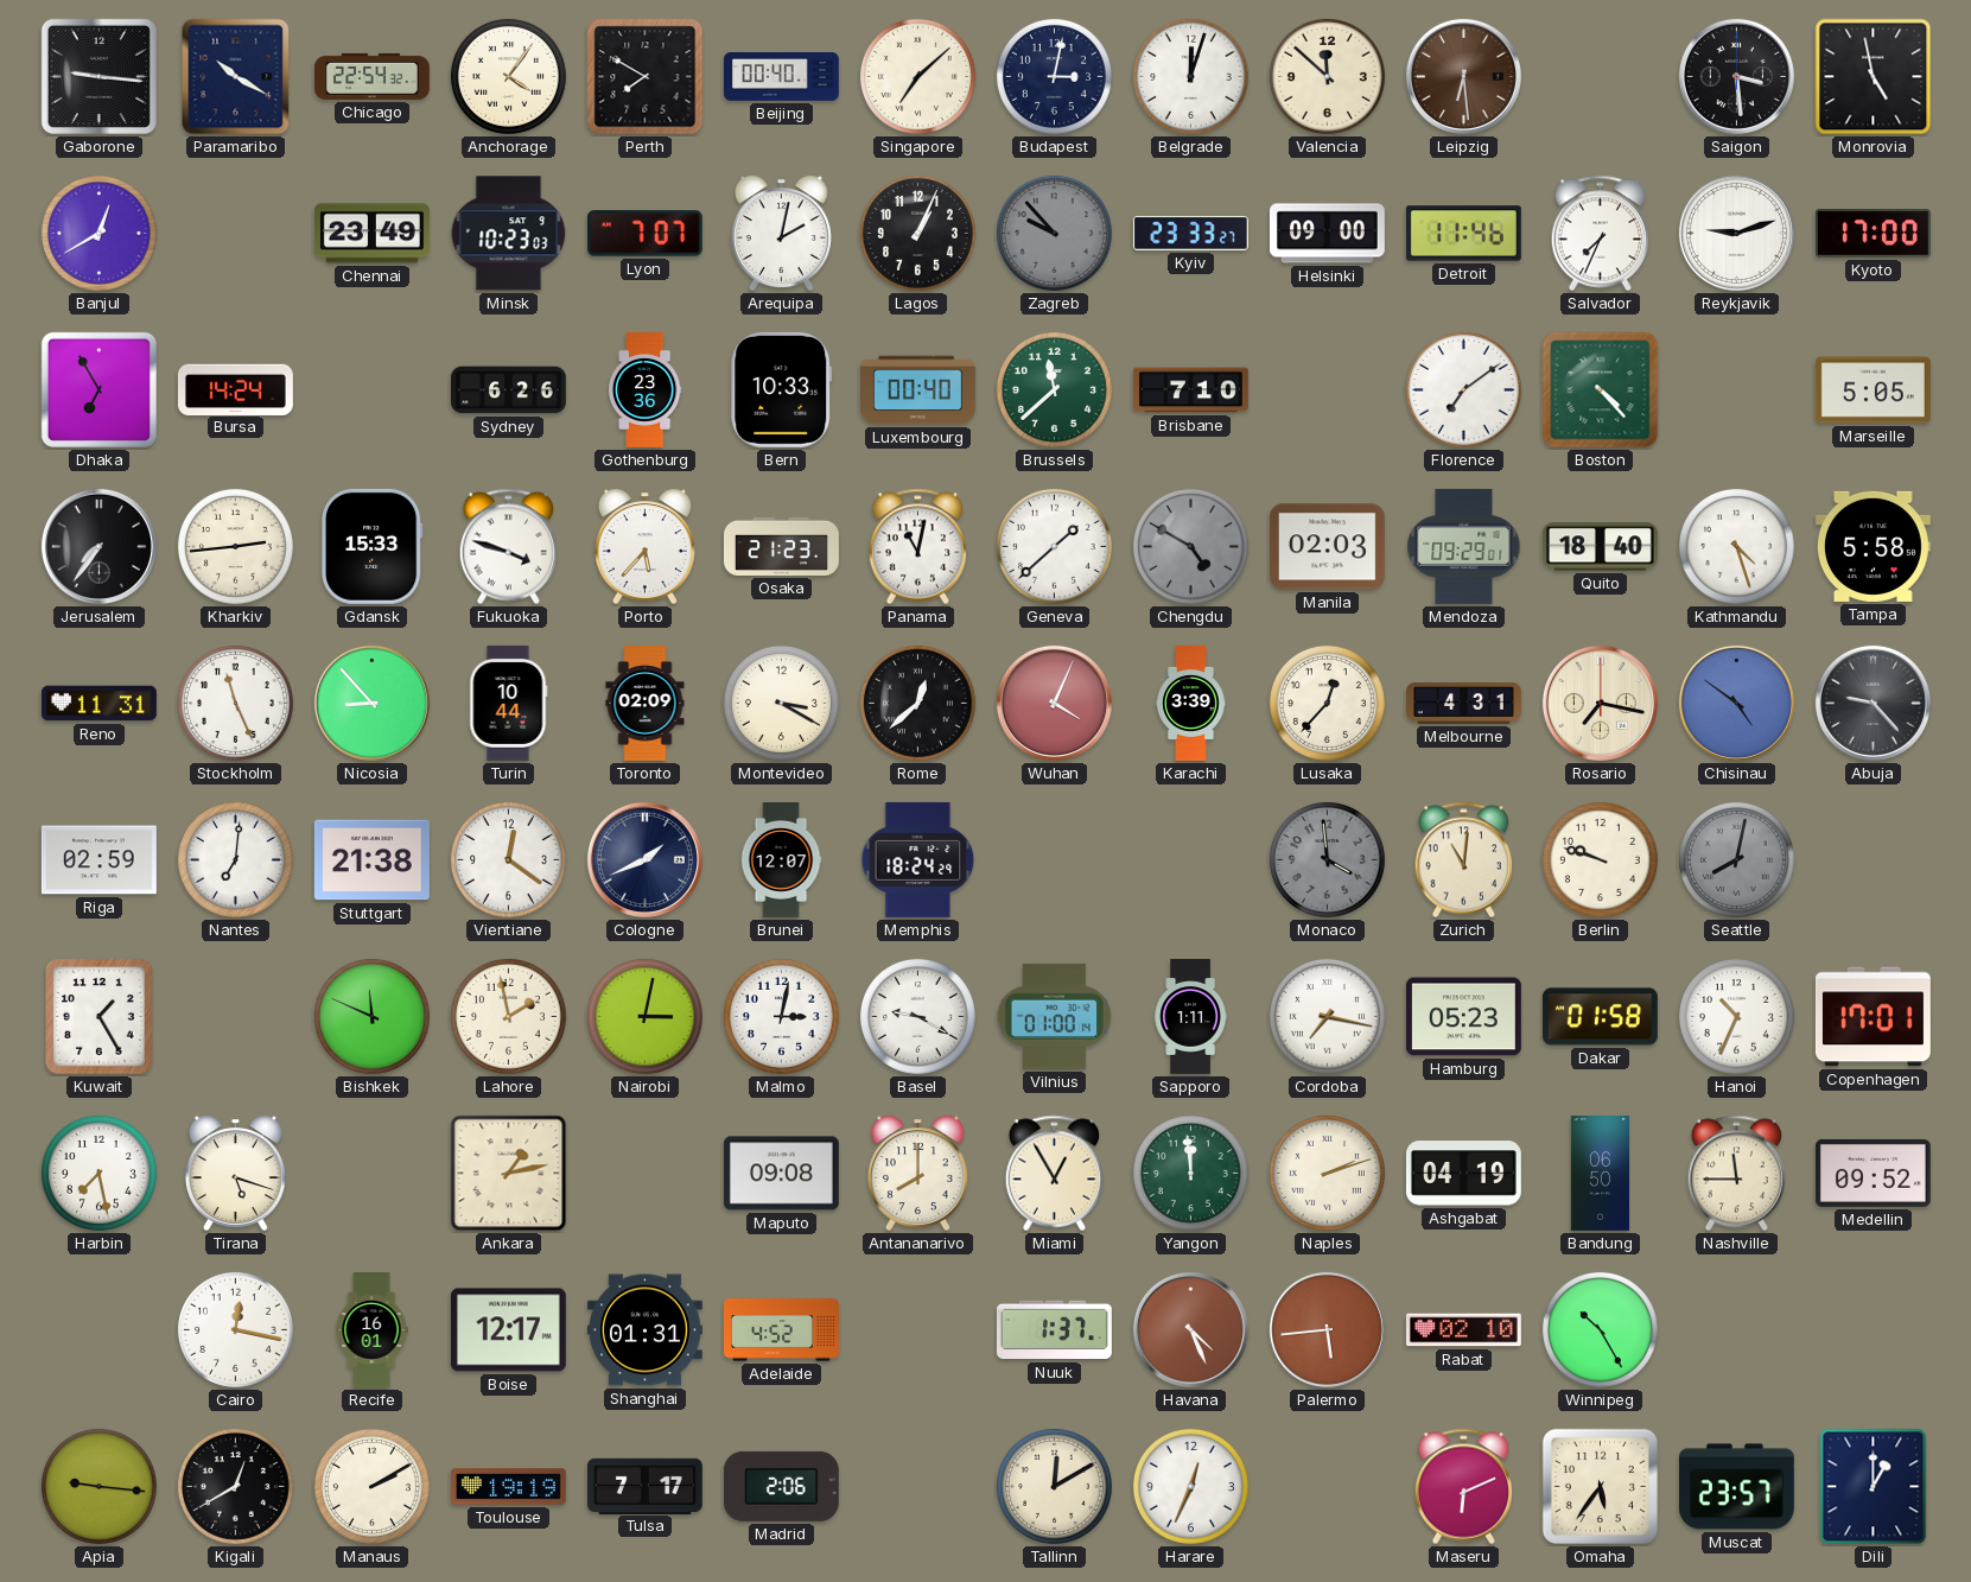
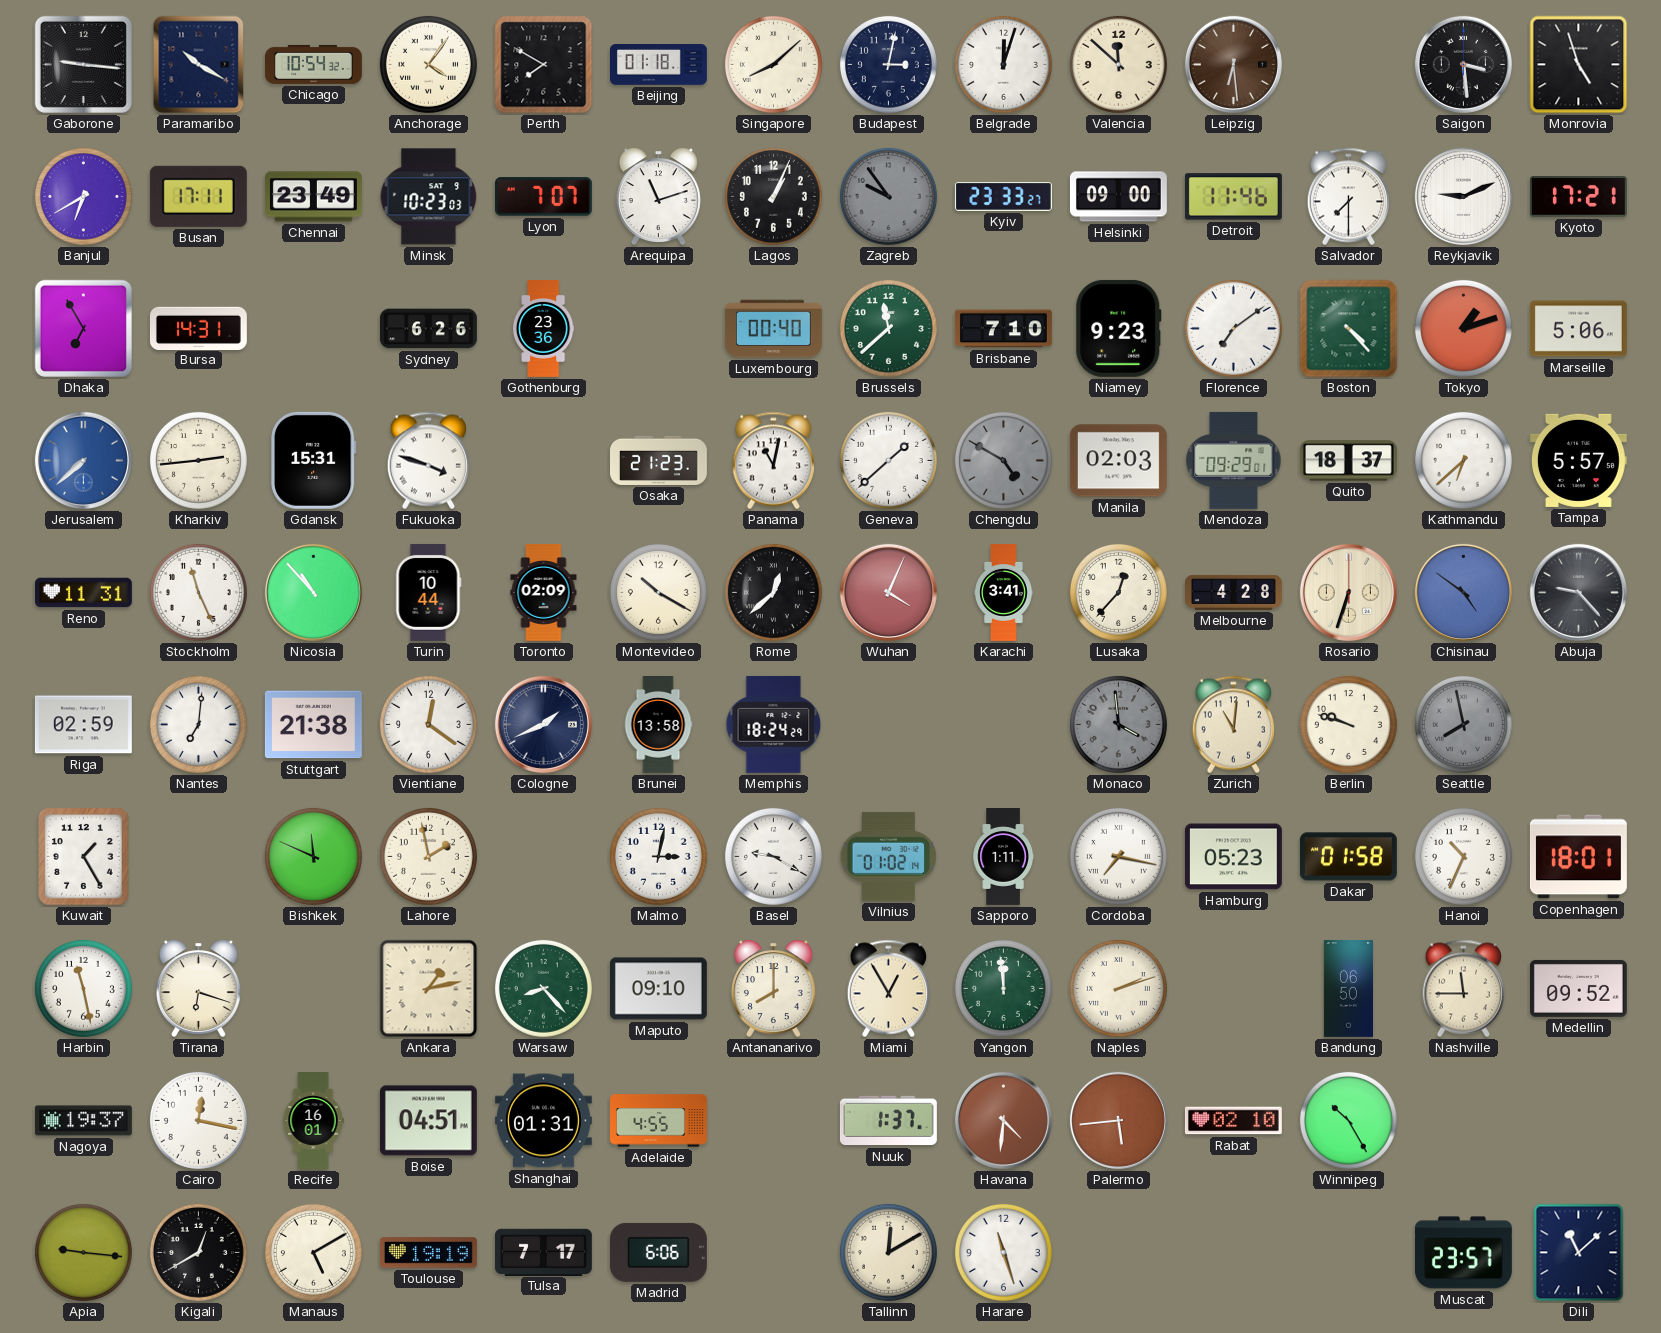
Chicago: 22:54 -> 10:54
Beijing: 00:40 -> 01:18
Singapore: 7:08 -> 8:08
Monrovia: 4:58 -> 4:57
Banjul: 12:40 -> 6:40
Busan: none -> 17:11
Arequipa: 2:02 -> 11:12
Zagreb: 9:53 -> 9:54
Salvador: 7:34 -> 7:30
Reykjavik: 9:12 -> 9:11
Kyoto: 17:00 -> 17:21
Bursa: 14:24 -> 14:31
Bern: 10:33 -> none
Niamey: none -> 9:23
Tokyo: none -> 1:12
Marseille: 5:05 -> 5:06
Jerusalem: 7:36 -> 7:38
Jerusalem dial: black -> blue
Gdansk: 15:33 -> 15:31
Porto: 5:37 -> none
Quito: 18:40 -> 18:37
Kathmandu: 4:27 -> 6:38
Tampa: 5:58 -> 5:57
Nicosia: 8:53 -> 10:53
Montevideo: 3:20 -> 10:20
Karachi: 3:39 -> 3:41
Melbourne: 4:31 -> 4:28
Rosario: 7:17 -> 6:33
Brunei: 12:07 -> 13:58
Seattle: 8:02 -> 7:58
Nairobi: 3:02 -> none
Vilnius: 01:00 -> 01:02
Copenhagen: 17:01 -> 18:01
Harbin: 7:28 -> 11:28
Tirana: 5:18 -> 6:18
Warsaw: none -> 8:23
Maputo: 09:08 -> 09:10
Ashgabat: 04:19 -> none
Nagoya: none -> 19:37
Boise: 12:17 -> 04:51
Adelaide: 4:52 -> 4:55
Havana: 4:26 -> 4:31
Manaus: 2:10 -> 5:10
Madrid: 2:06 -> 6:06
Harare: 12:34 -> 11:27
Maseru: 6:11 -> none
Omaha: 5:36 -> none
Dili: 1:00 -> 11:08
